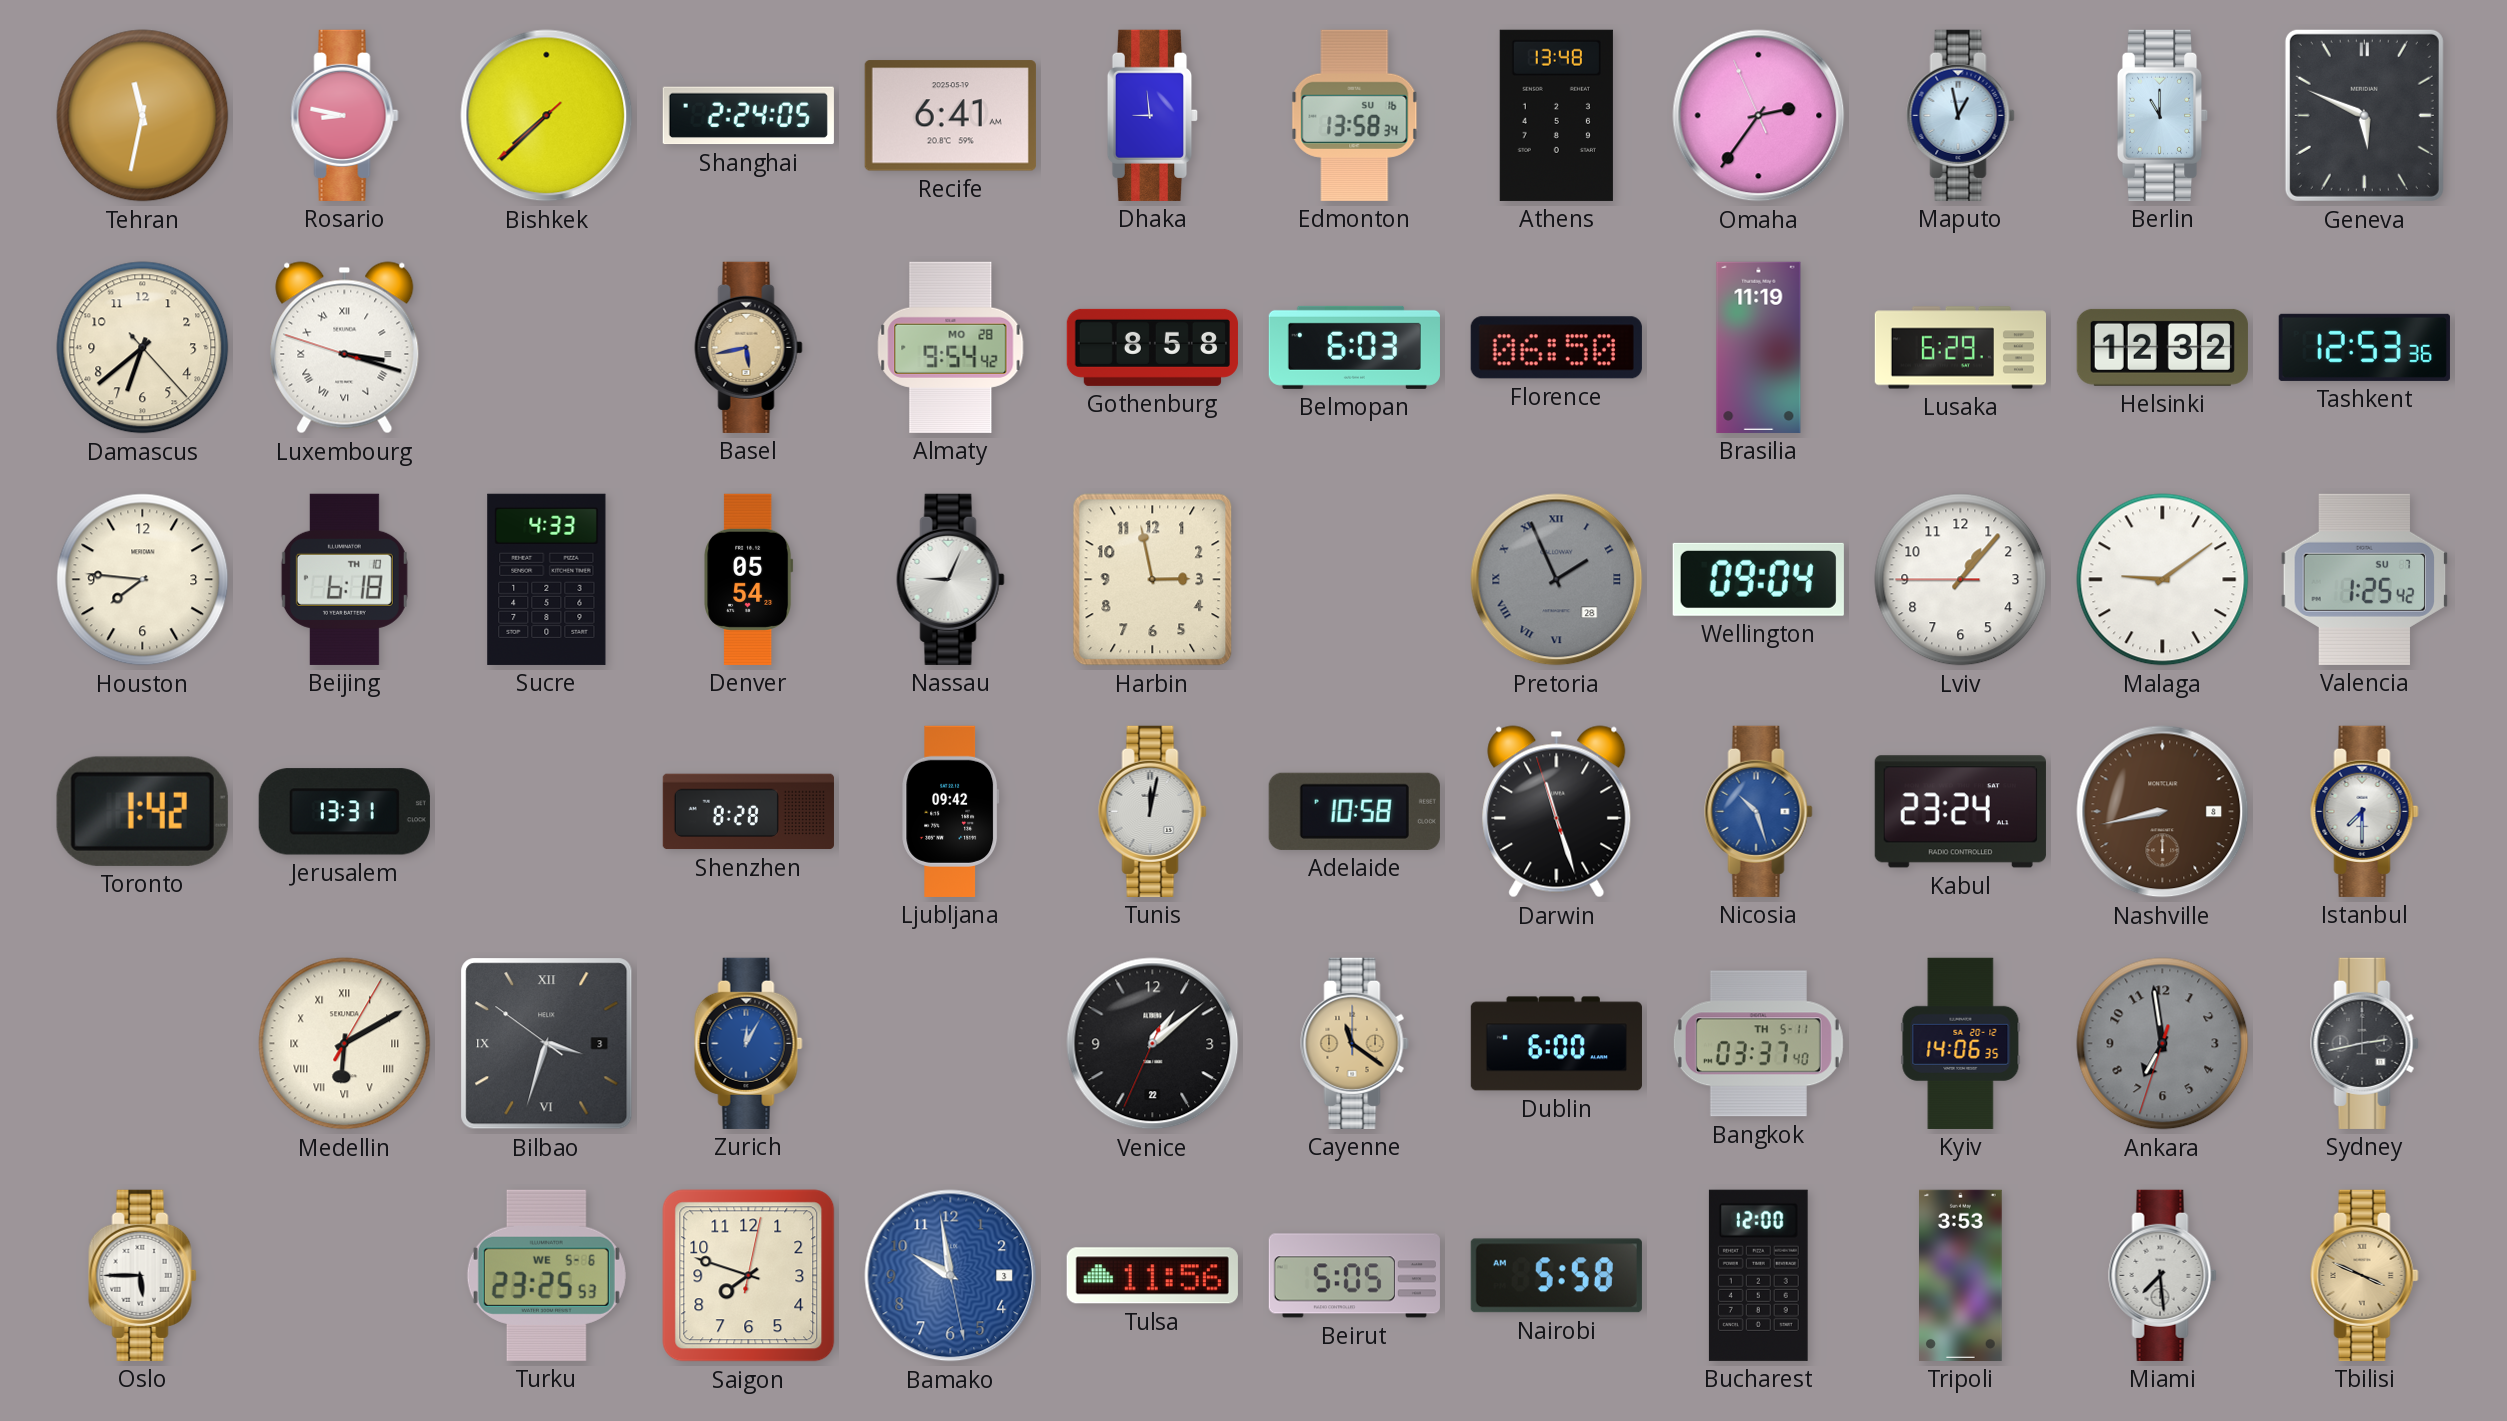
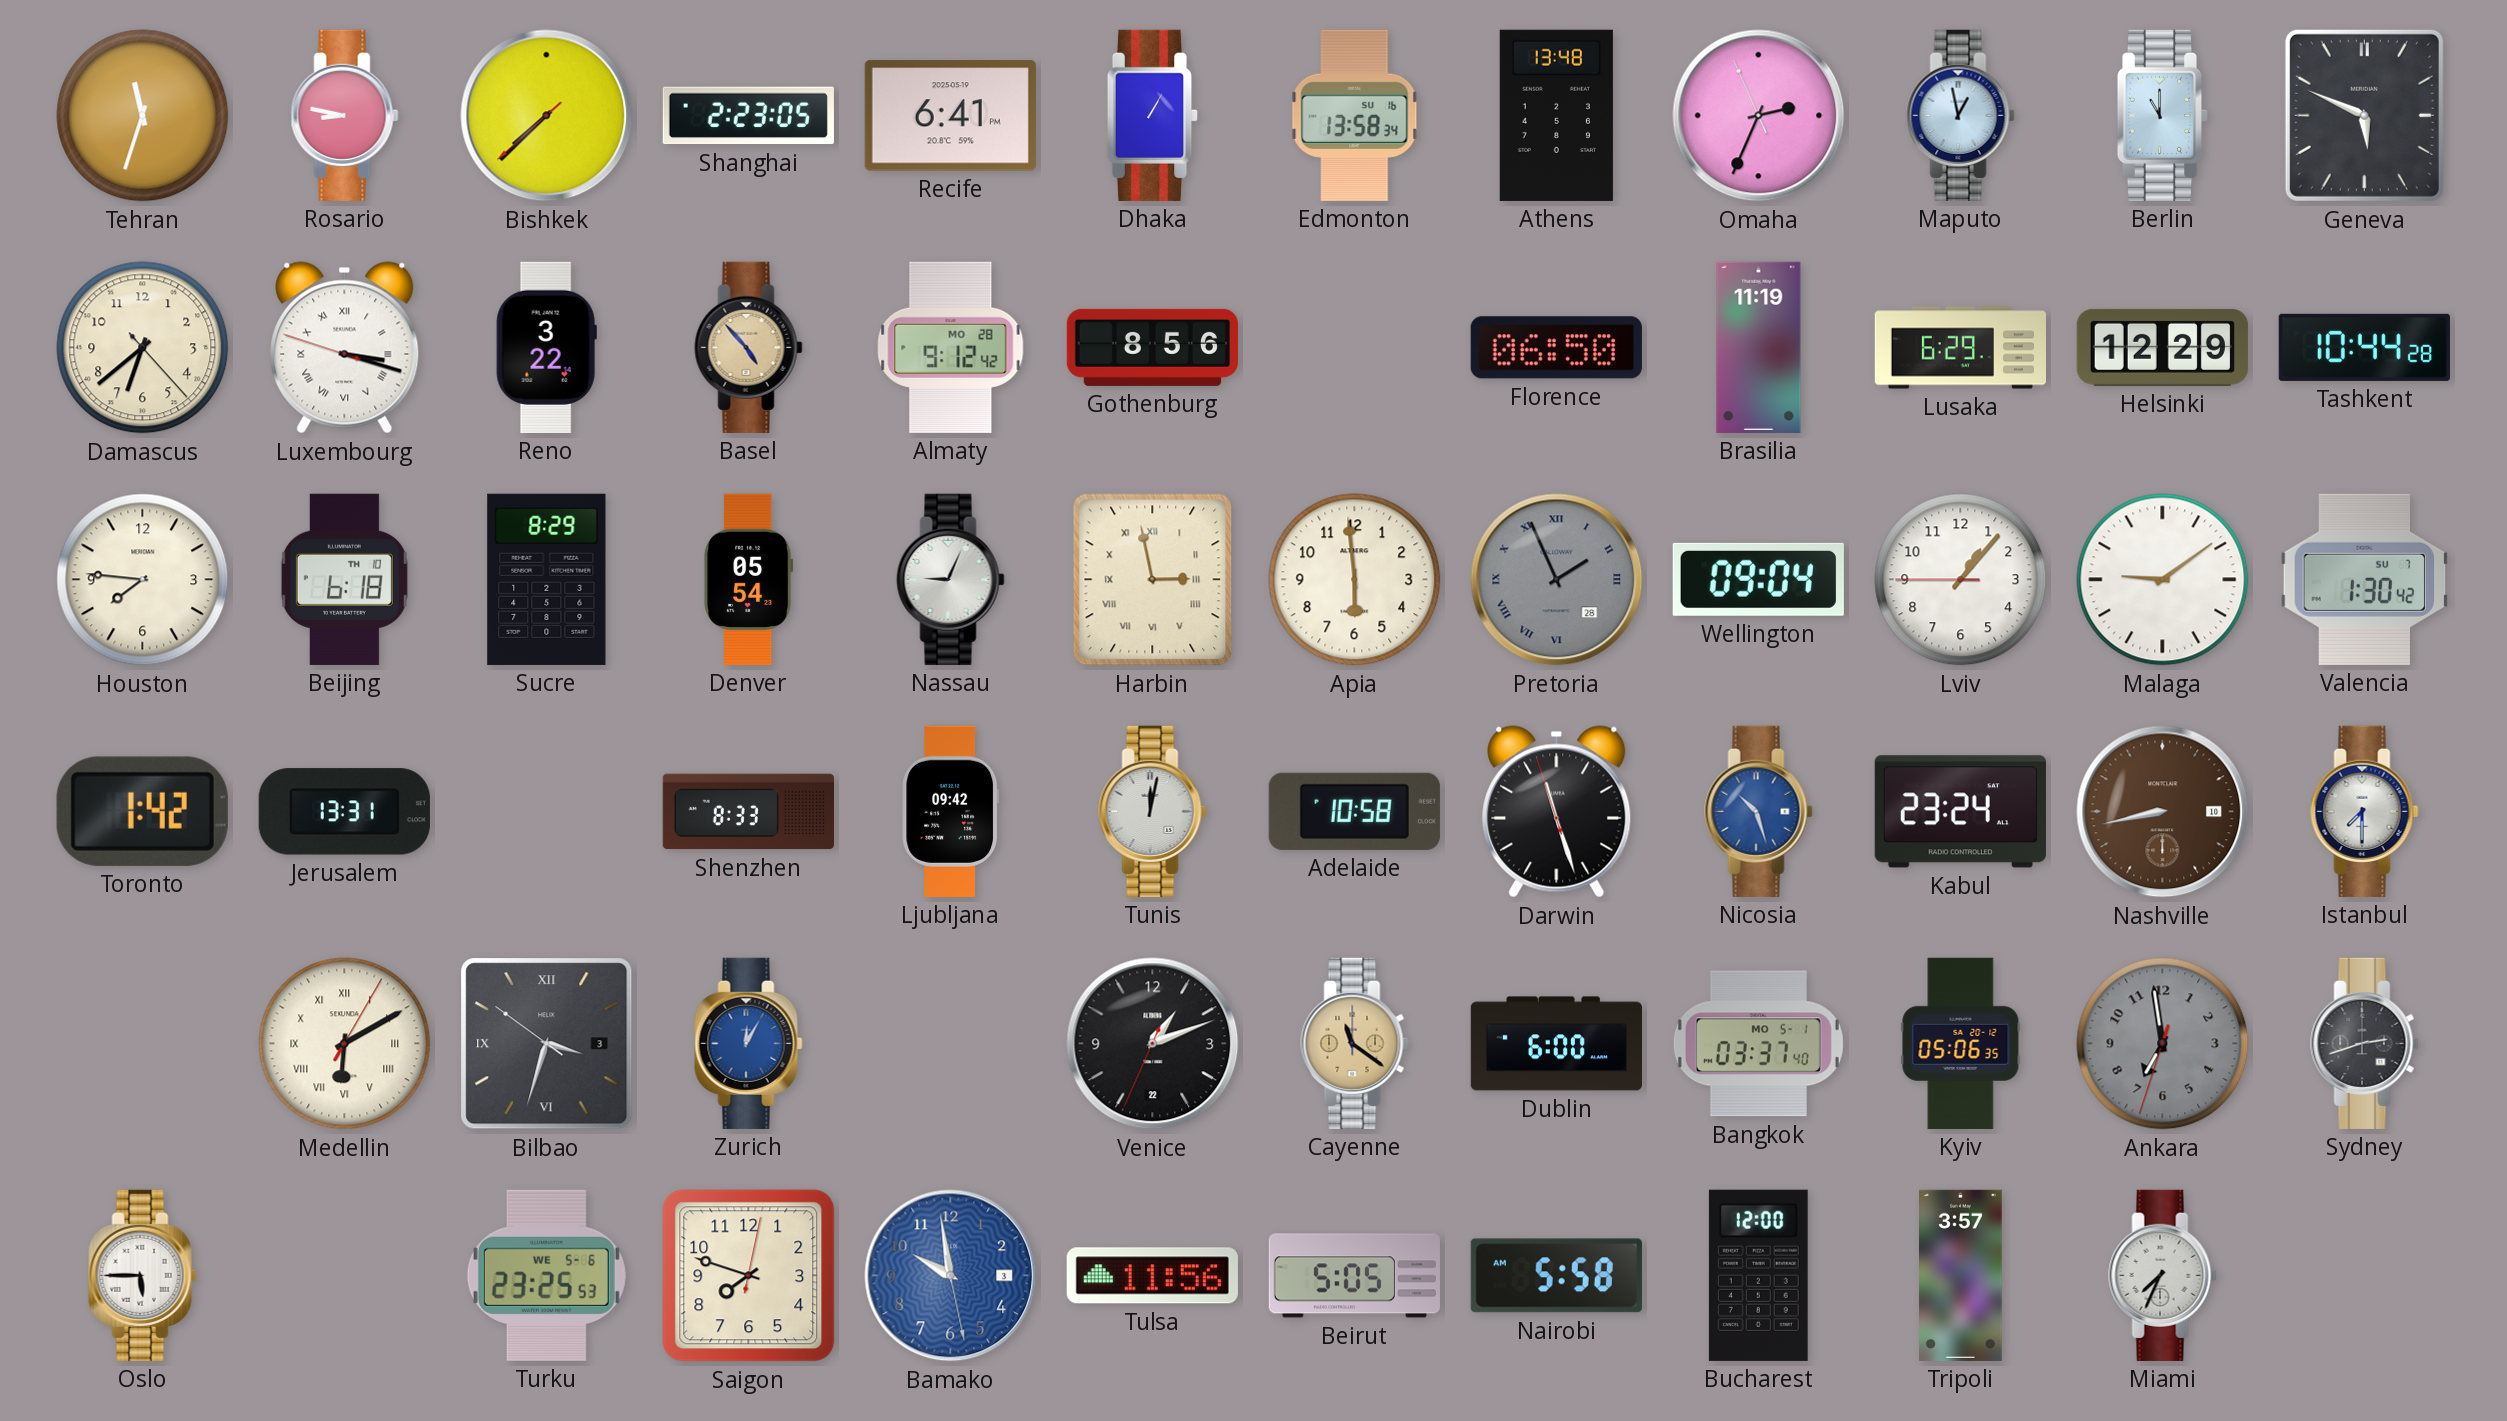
Tehran: 11:32 -> 11:33
Shanghai: 2:24 -> 2:23
Recife: 6:41 AM -> 6:41 PM
Dhaka: 8:59 -> 1:05
Omaha: 2:35 -> 2:33
Reno: none -> 3:22
Basel: 5:43 -> 4:53
Almaty: 9:54 -> 9:12
Gothenburg: 8:58 -> 8:56
Belmopan: 6:03 -> none
Helsinki: 12:32 -> 12:29
Tashkent: 12:53 -> 10:44
Sucre: 4:33 -> 8:29
Harbin numerals: Arabic -> Roman
Apia: none -> 5:59
Valencia: 1:25 -> 1:30
Shenzhen: 8:28 -> 8:33
Nashville date: 8 -> 10
Venice: 1:08 -> 1:11
Bangkok date: TH 5-11 -> MO 5-1
Kyiv: 14:06 -> 05:06
Sydney: 2:43 -> 2:42
Tripoli: 3:53 -> 3:57
Miami: 7:29 -> 7:34
Tbilisi: 3:49 -> none
